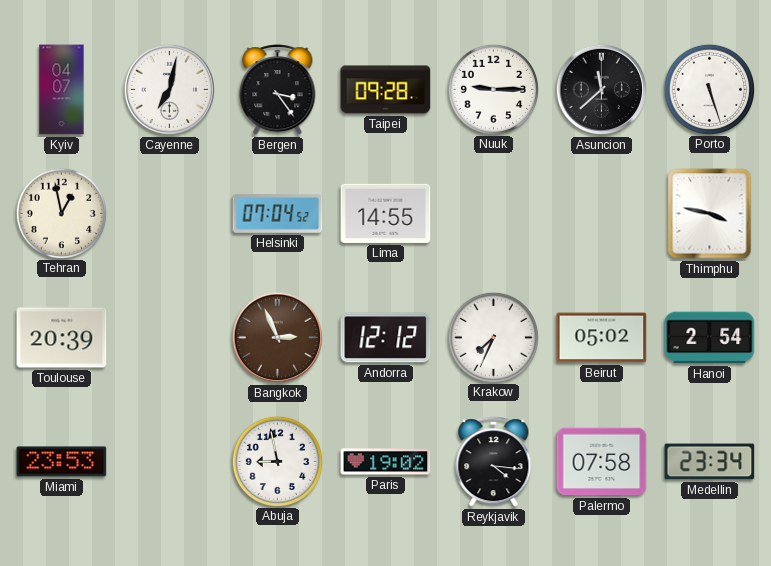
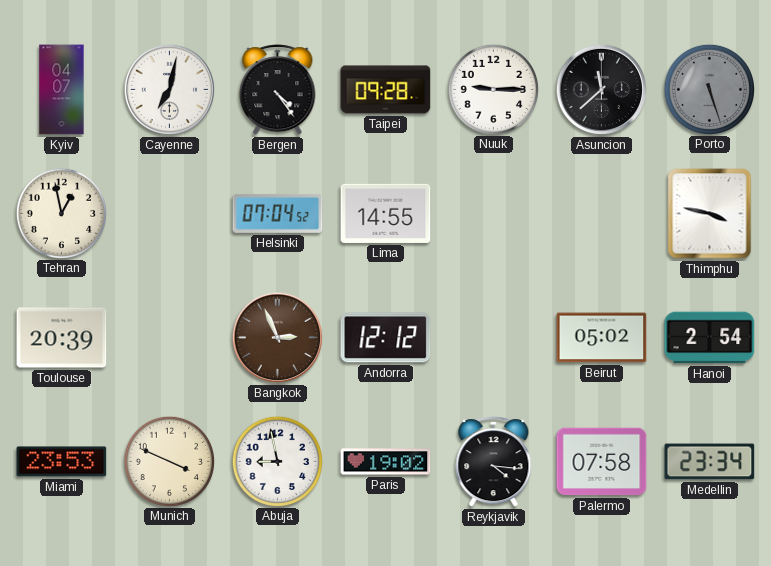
Bergen: 3:24 -> 4:24
Porto dial: white -> grey
Krakow: 7:34 -> none
Munich: none -> 3:49
